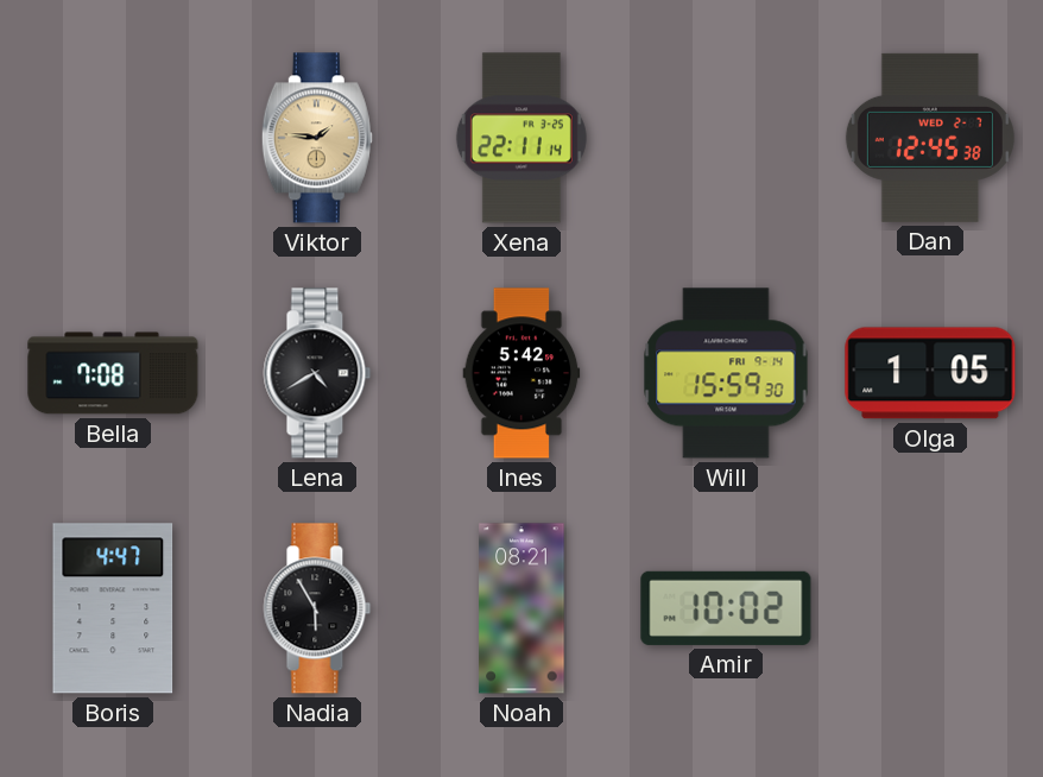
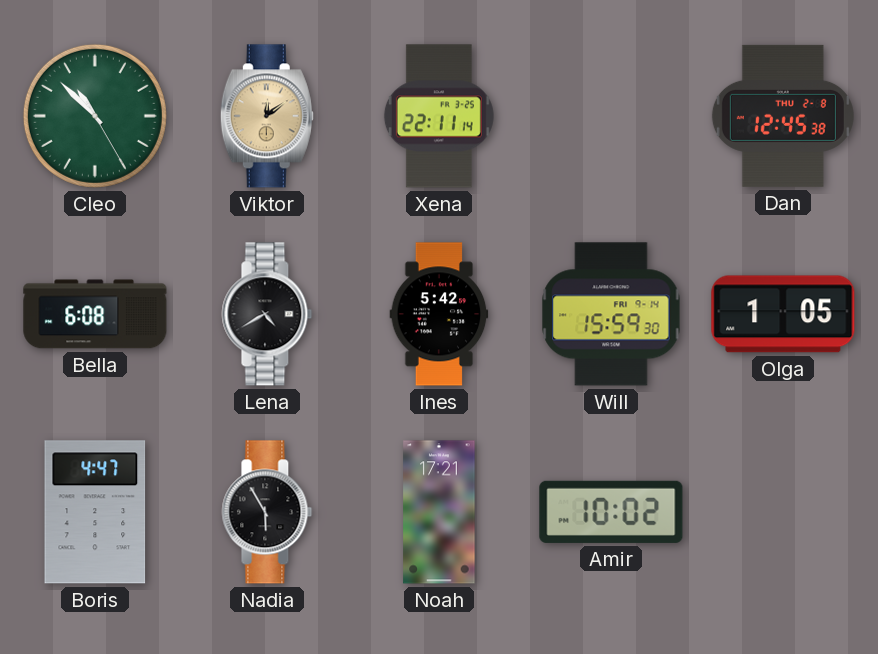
Cleo: none -> 10:52
Viktor: 1:46 -> 12:09
Dan date: WED 2-7 -> THU 2-8
Bella: 7:08 -> 6:08
Noah: 08:21 -> 17:21
